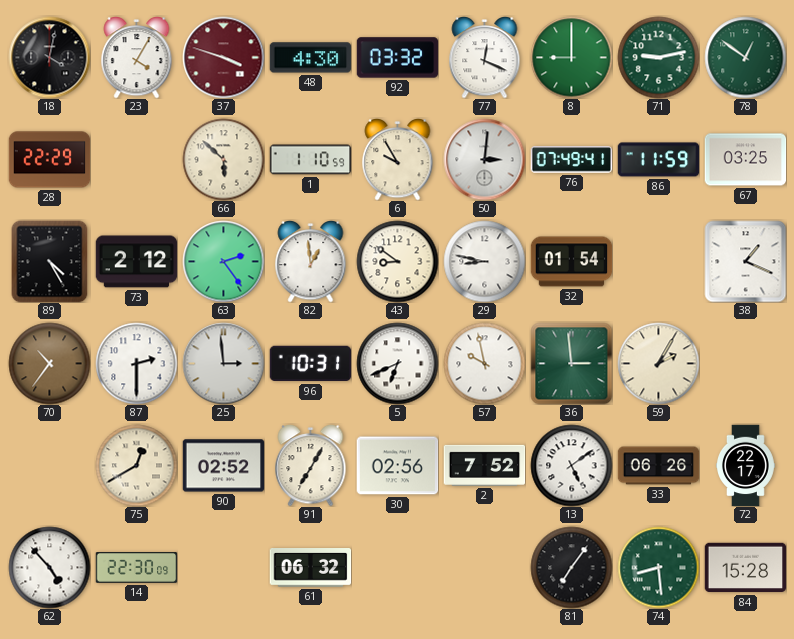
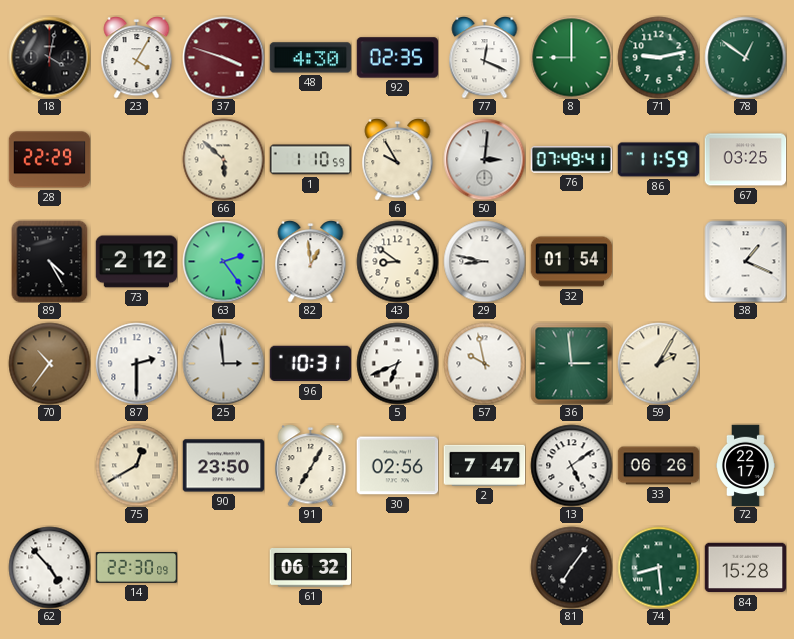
92: 03:32 -> 02:35
90: 02:52 -> 23:50
2: 7:52 -> 7:47
